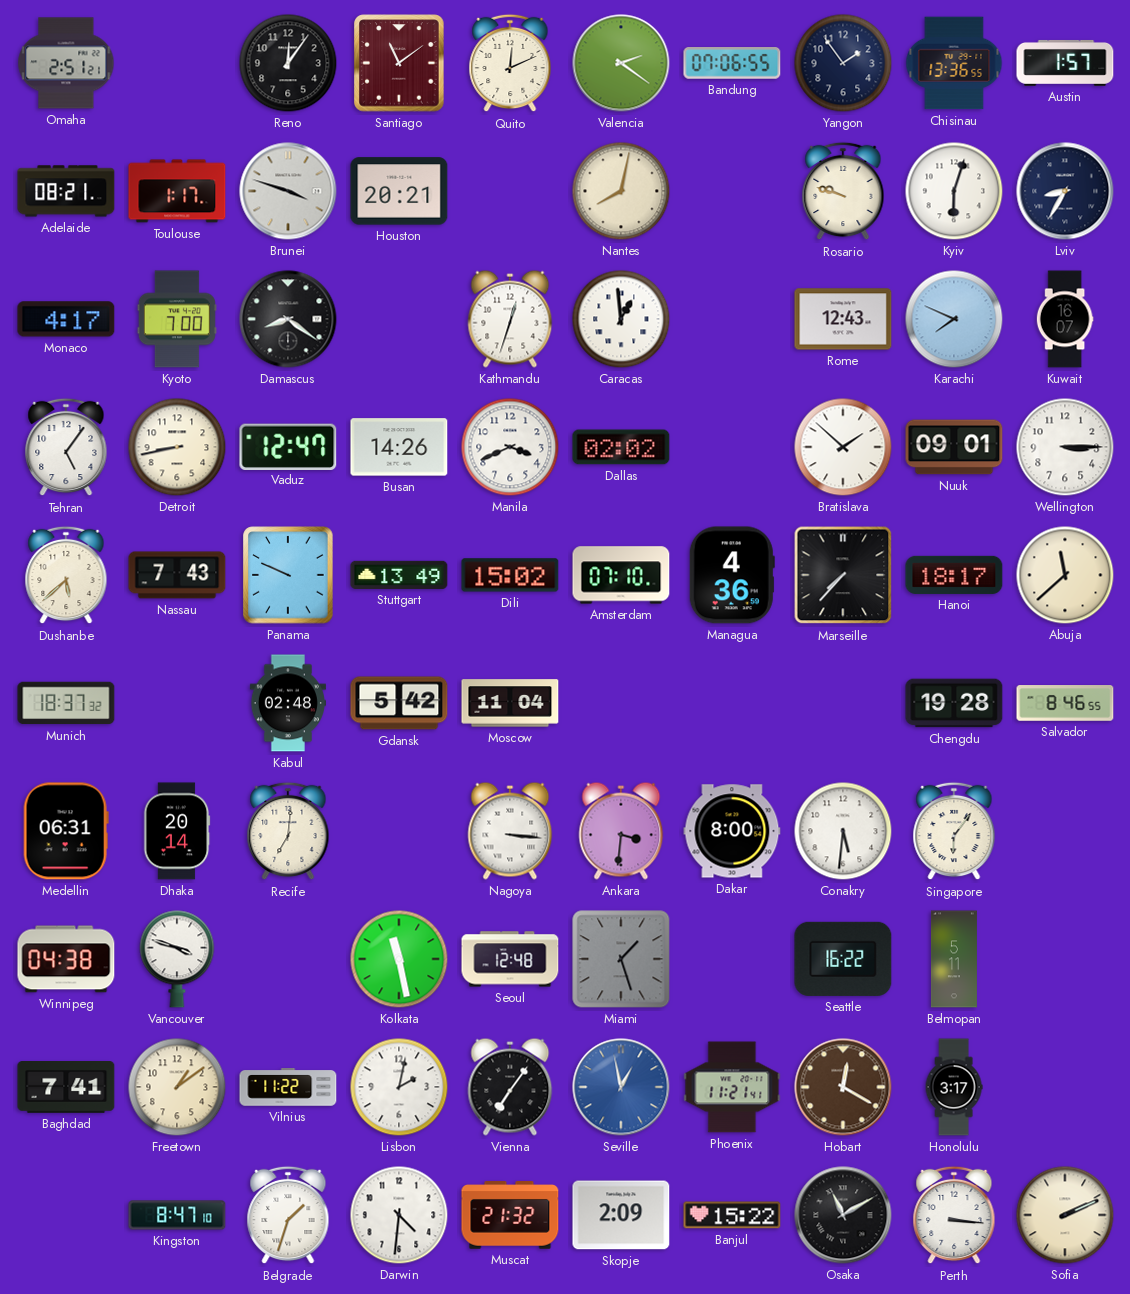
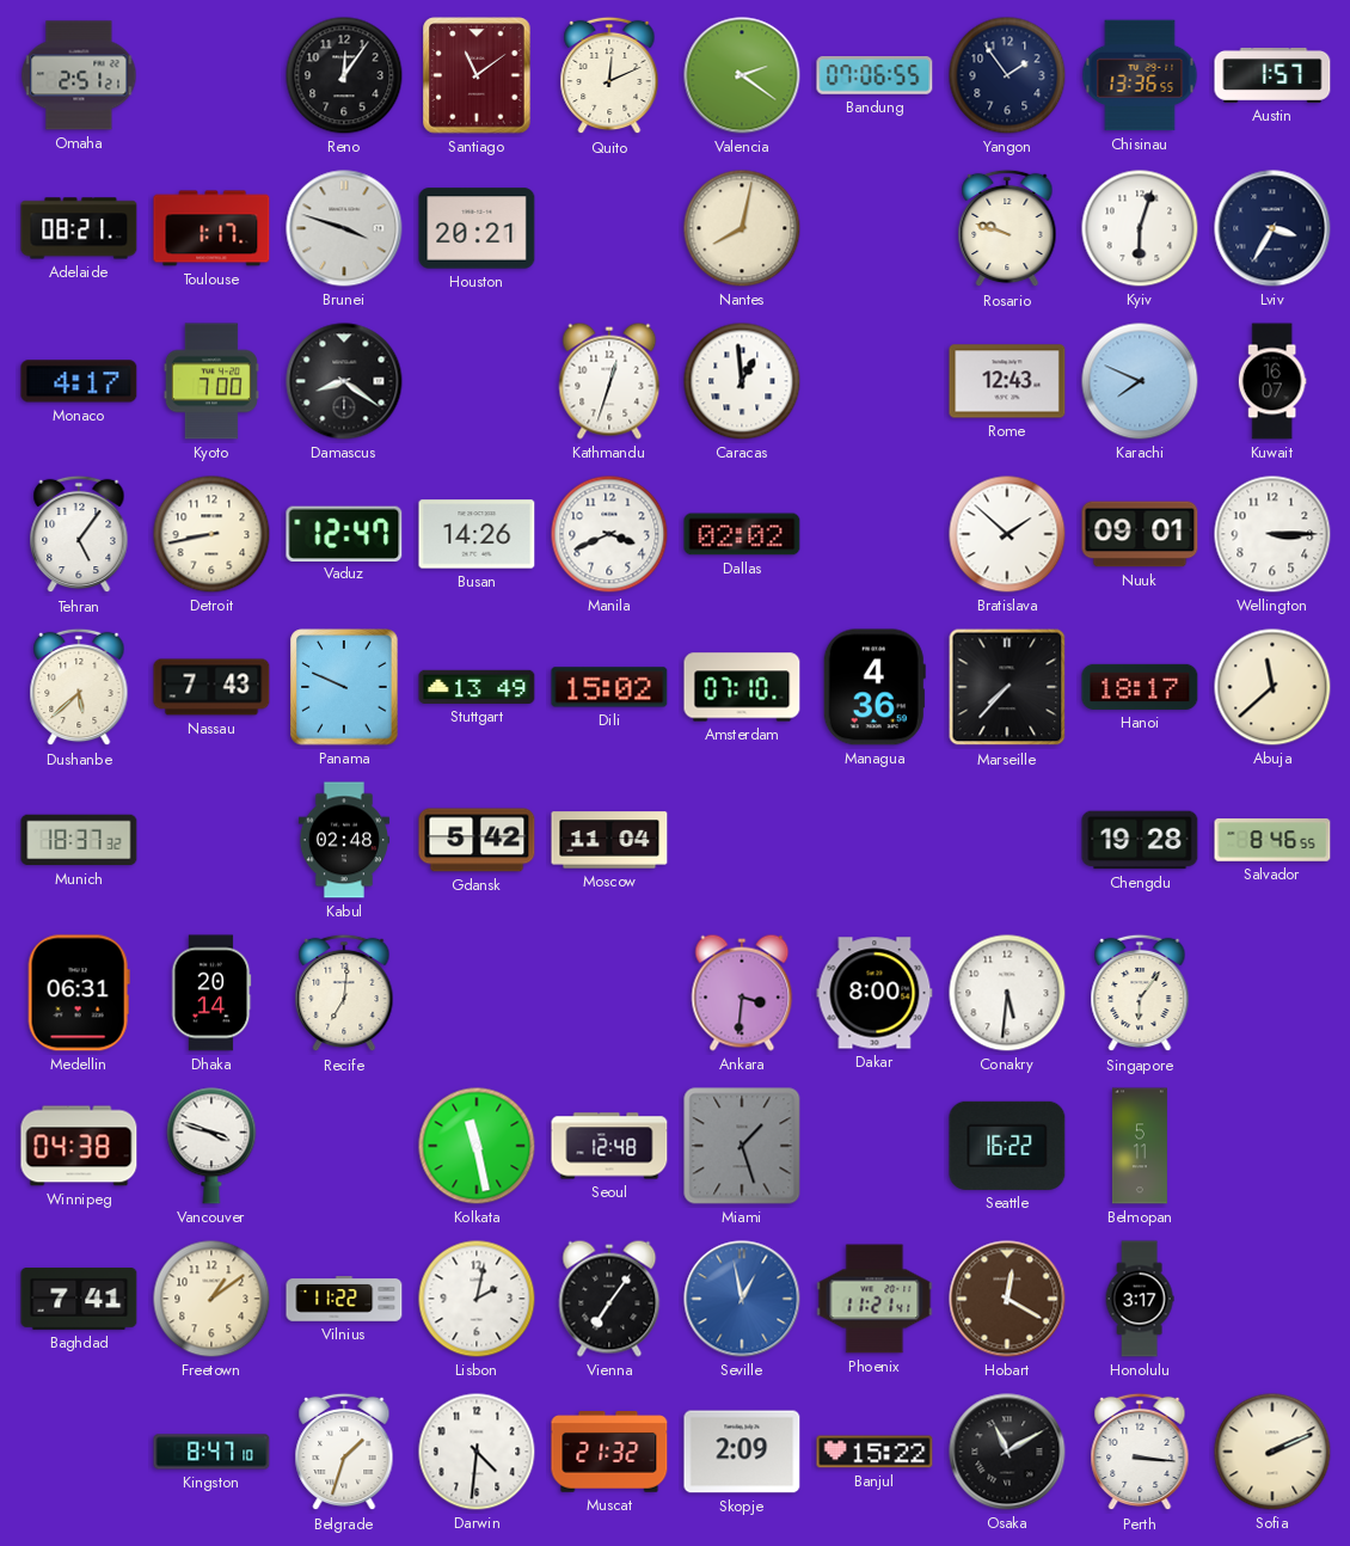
Lviv: 8:35 -> 3:35
Nagoya: 3:16 -> none
